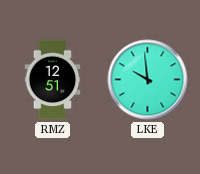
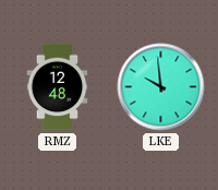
RMZ: 12:51 -> 12:48
